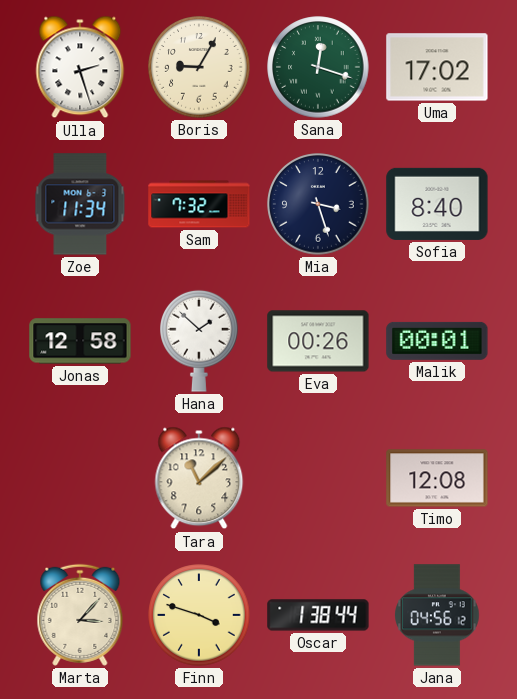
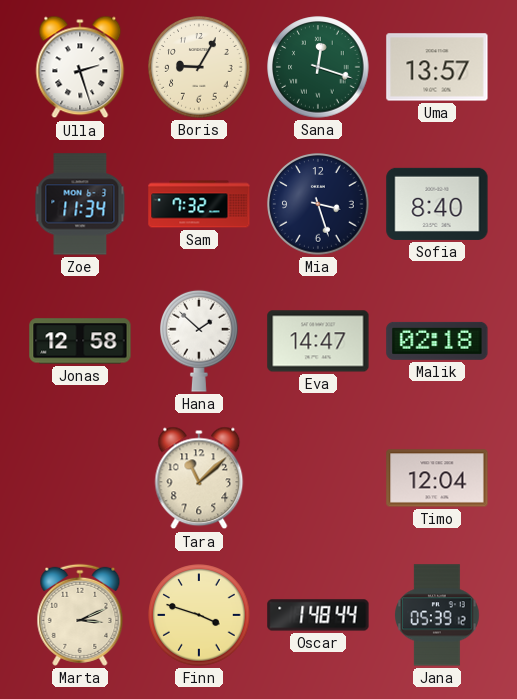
Uma: 17:02 -> 13:57
Eva: 00:26 -> 14:47
Malik: 00:01 -> 02:18
Timo: 12:08 -> 12:04
Marta: 3:07 -> 3:11
Oscar: 1:38 -> 1:48
Jana: 04:56 -> 05:39
